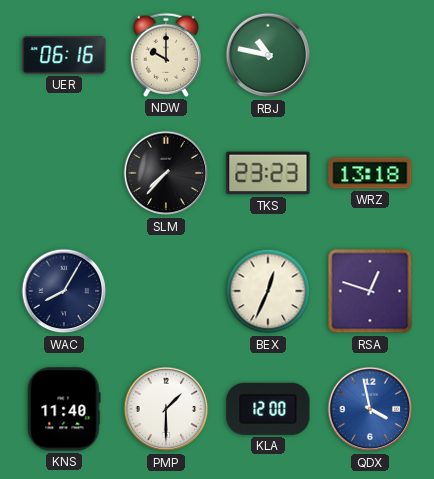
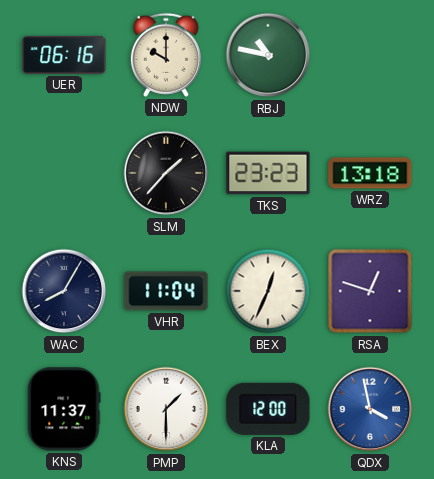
SLM: 7:37 -> 1:37
VHR: none -> 11:04
KNS: 11:40 -> 11:37
